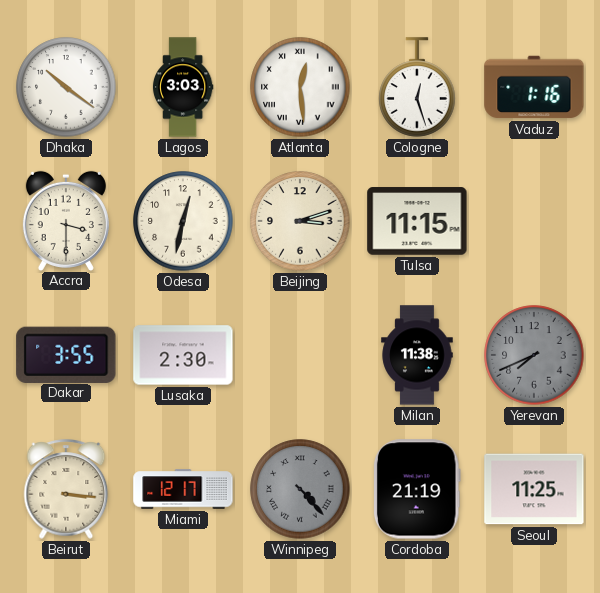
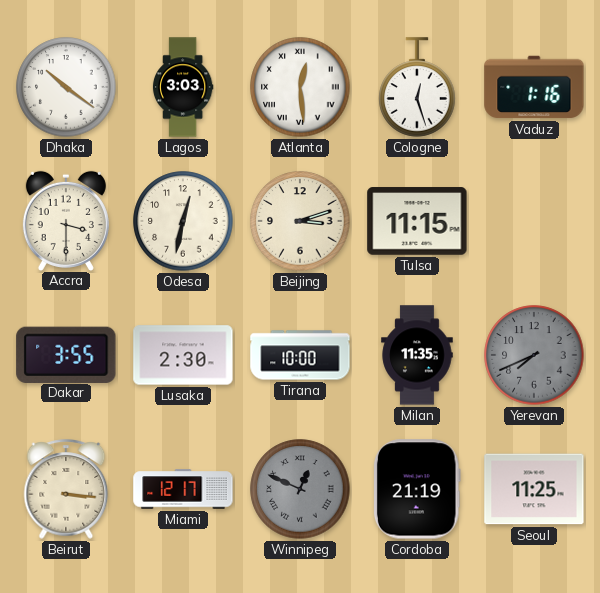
Tirana: none -> 10:00
Milan: 11:38 -> 11:35
Winnipeg: 4:23 -> 12:49
